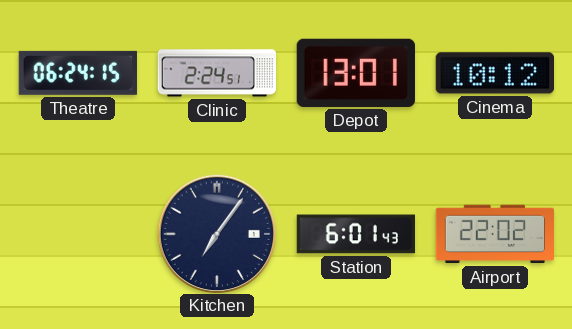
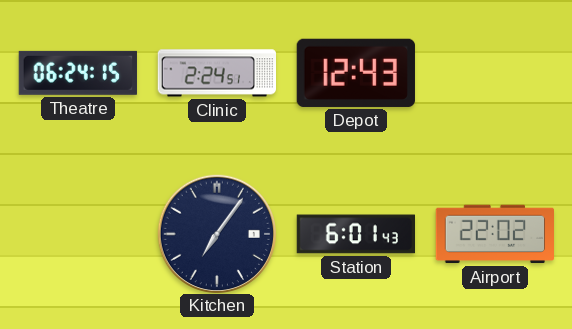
Depot: 13:01 -> 12:43
Cinema: 10:12 -> none
